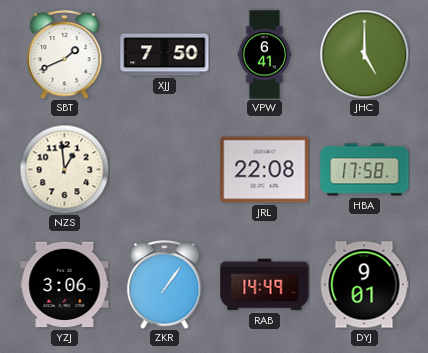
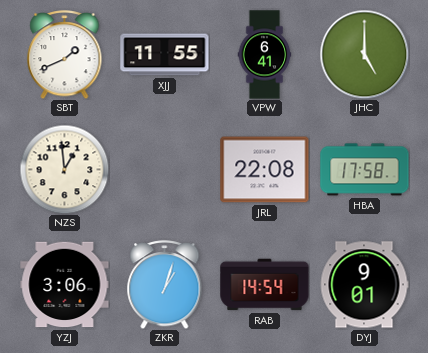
XJJ: 7:50 -> 11:55
ZKR: 1:06 -> 1:03
RAB: 14:49 -> 14:54
